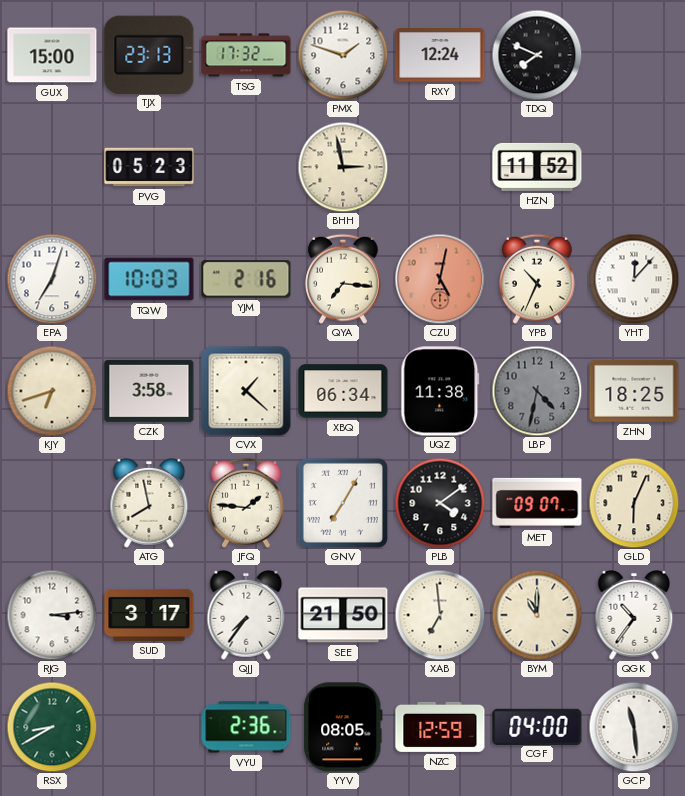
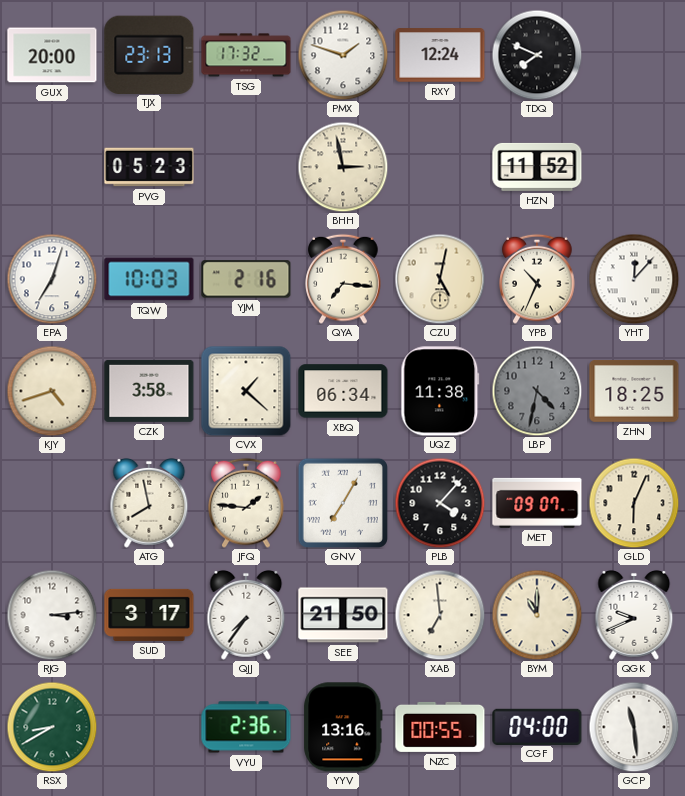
GUX: 15:00 -> 20:00
CZU dial: salmon -> cream
KJY: 6:42 -> 4:42
PLB: 4:09 -> 4:07
QGK: 10:36 -> 9:41
YYV: 08:05 -> 13:16
NZC: 12:59 -> 00:55
